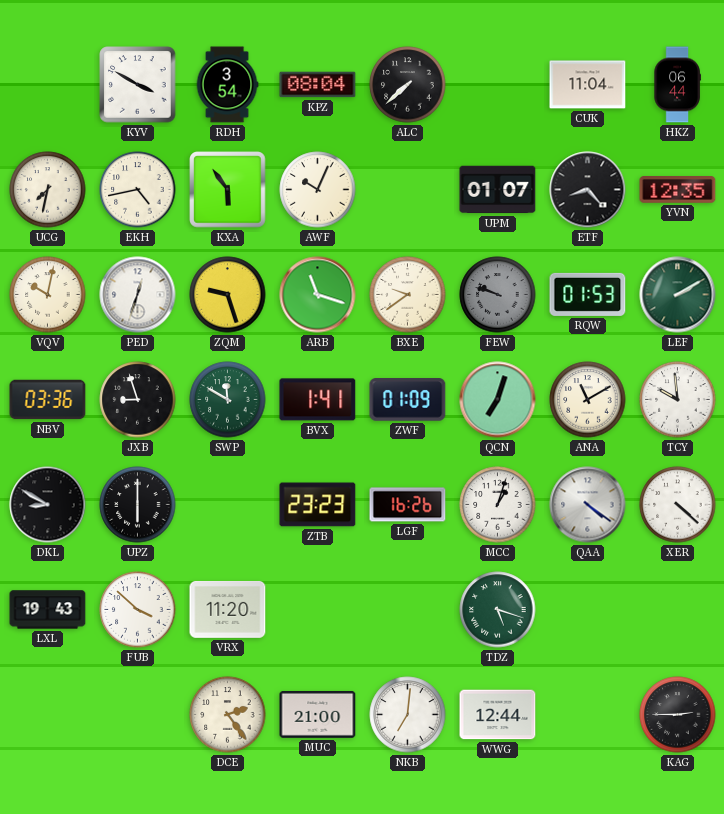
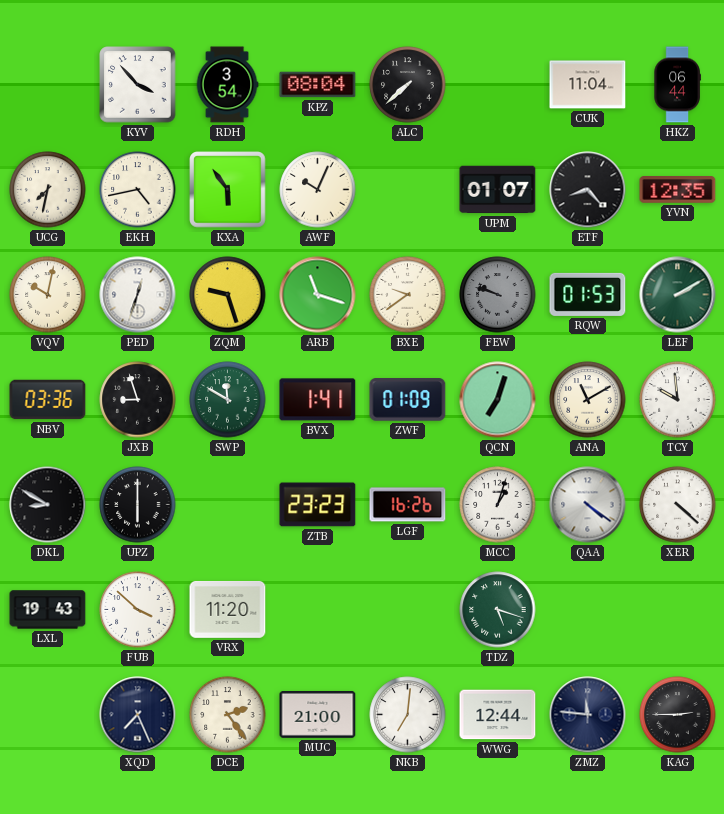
KYV: 3:50 -> 3:53
XQD: none -> 7:26
ZMZ: none -> 11:46
